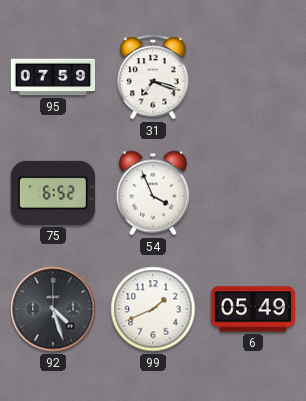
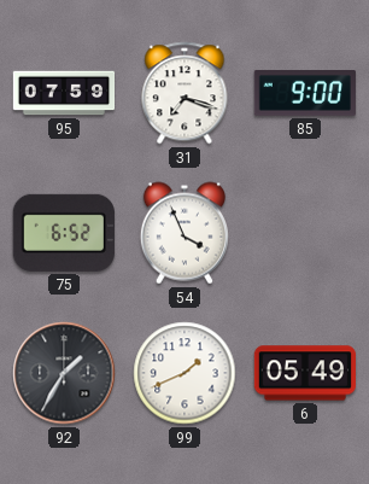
85: none -> 9:00
92: 4:27 -> 1:35
